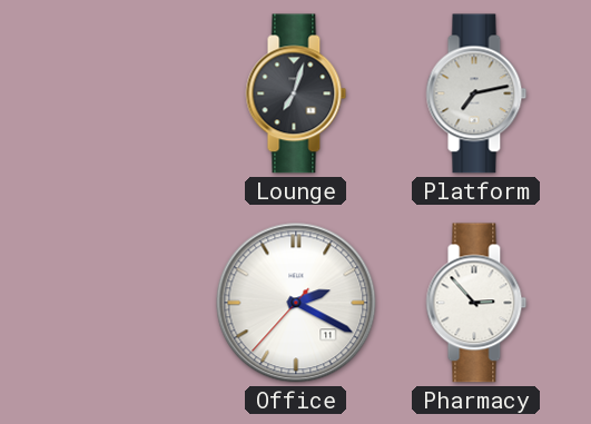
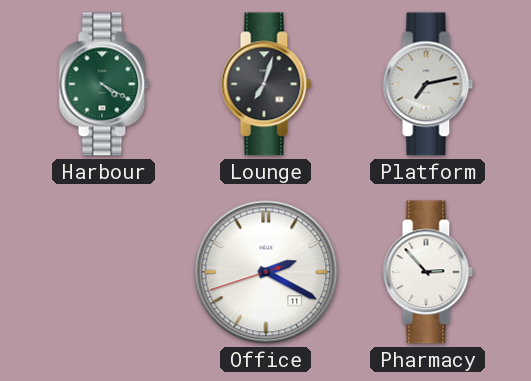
Harbour: none -> 4:20
Office: 2:19:37 -> 2:19:42
